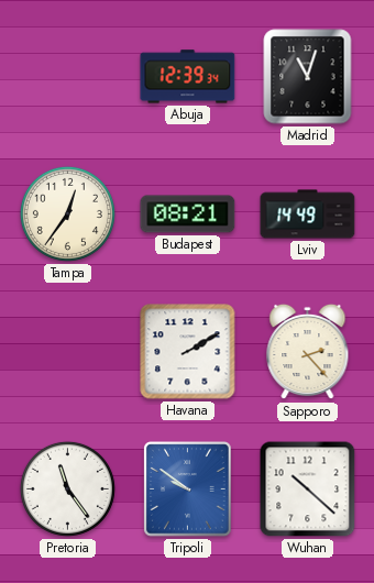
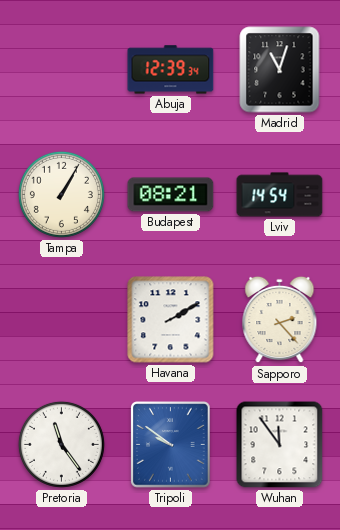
Tampa: 12:36 -> 1:05
Lviv: 14:49 -> 14:54
Wuhan: 10:22 -> 11:54
